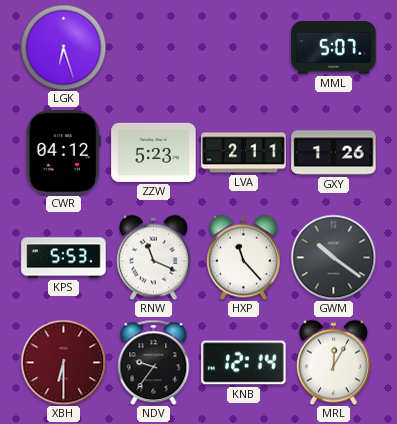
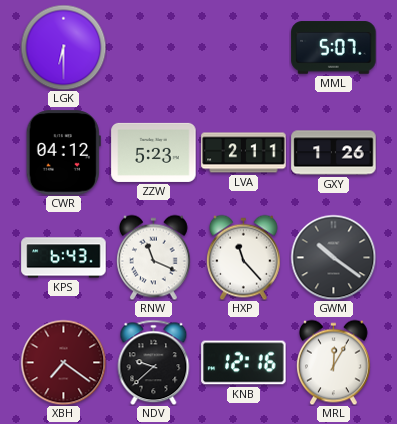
LGK: 6:27 -> 6:30
KPS: 5:53 -> 6:43
XBH: 6:30 -> 7:21
NDV: 9:36 -> 9:38
KNB: 12:14 -> 12:16
